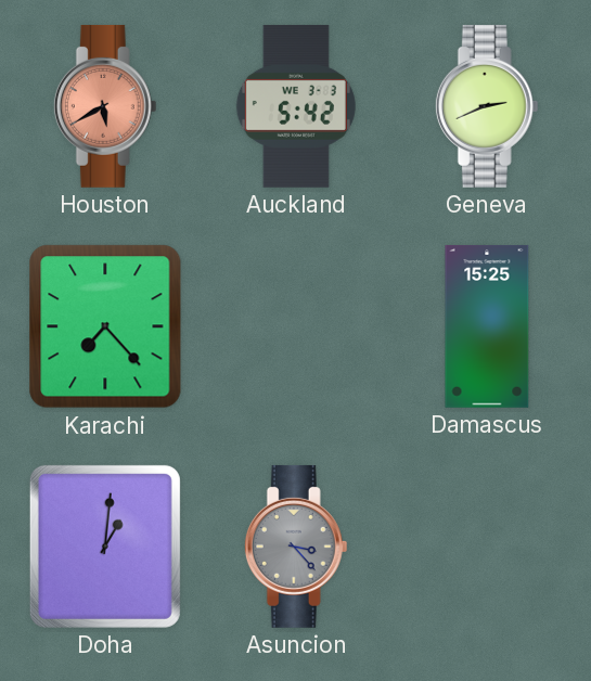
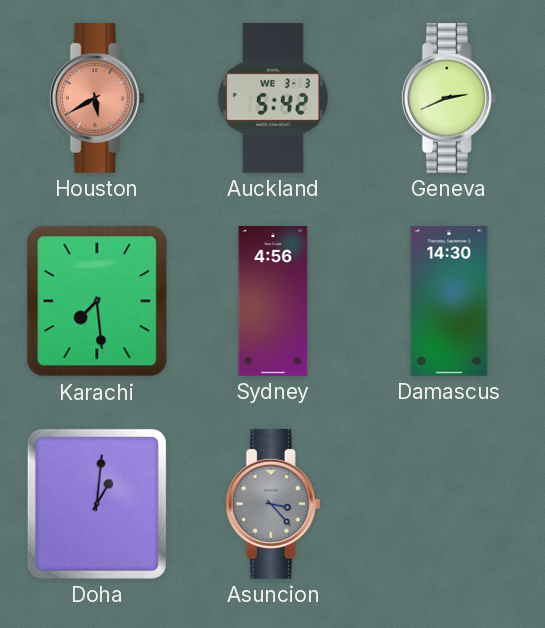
Karachi: 7:23 -> 7:29
Sydney: none -> 4:56
Damascus: 15:25 -> 14:30
